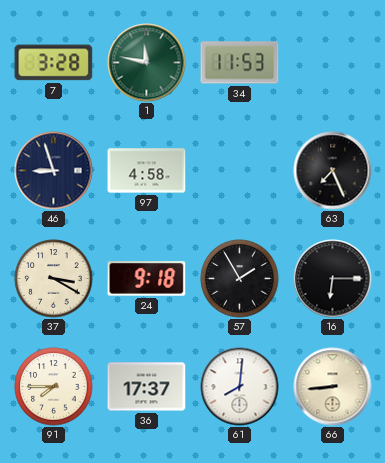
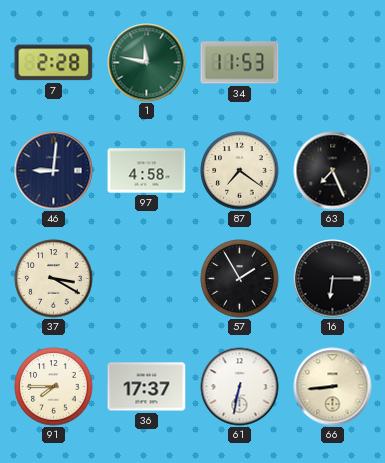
7: 3:28 -> 2:28
46: 8:57 -> 9:01
87: none -> 7:21
24: 9:18 -> none
61: 8:01 -> 6:32
